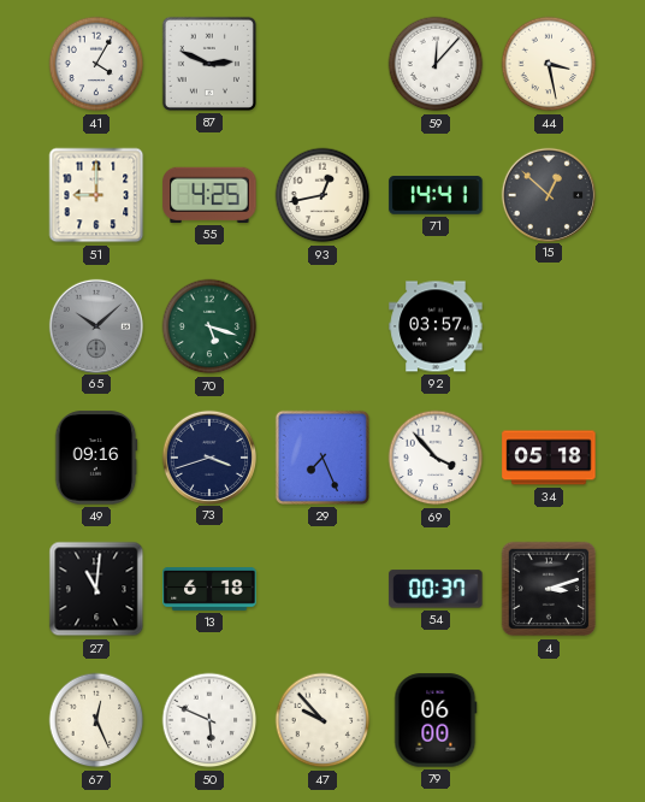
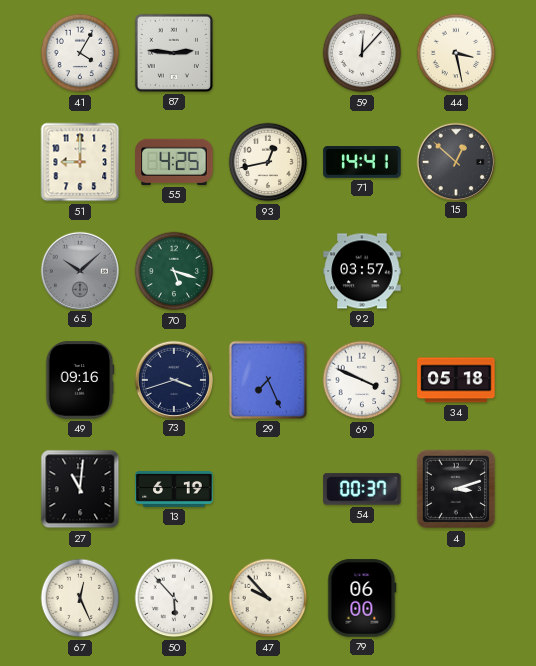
87: 2:49 -> 2:46
69: 3:53 -> 3:49
13: 6:18 -> 6:19
50: 5:49 -> 5:53
